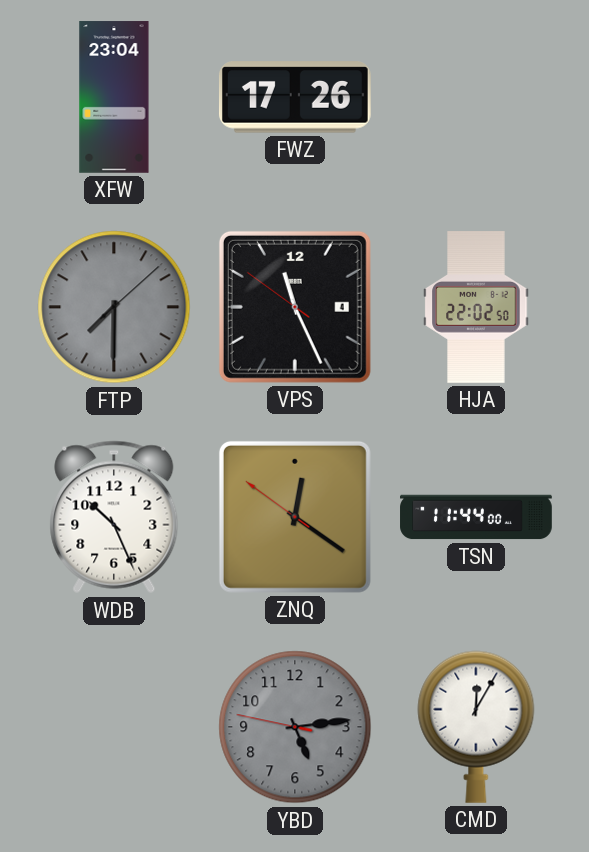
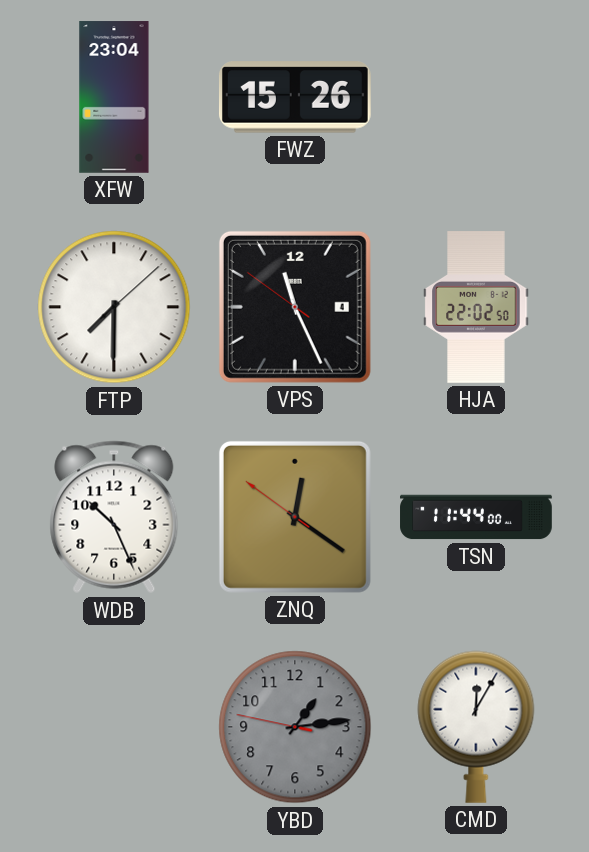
FWZ: 17:26 -> 15:26
FTP dial: grey -> white
YBD: 5:13 -> 1:13
